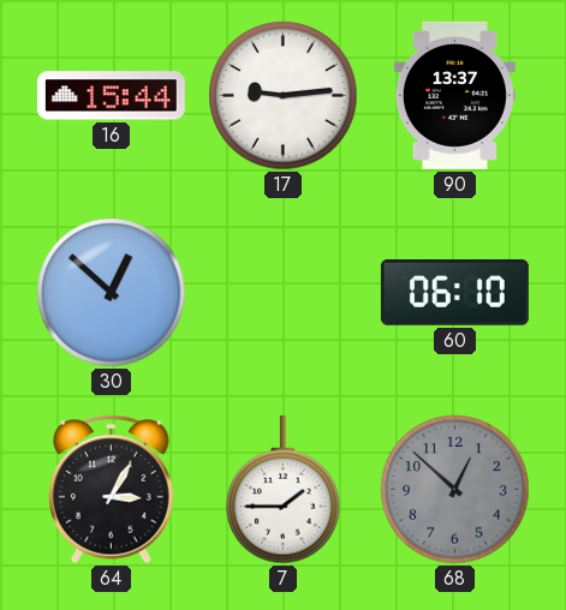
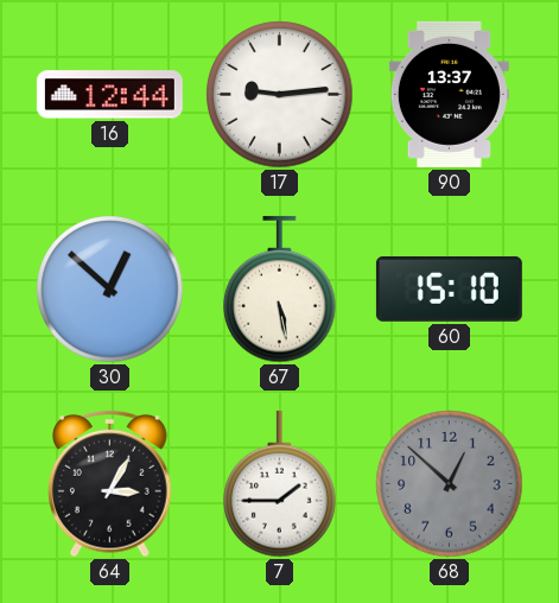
16: 15:44 -> 12:44
67: none -> 5:28
60: 06:10 -> 15:10
